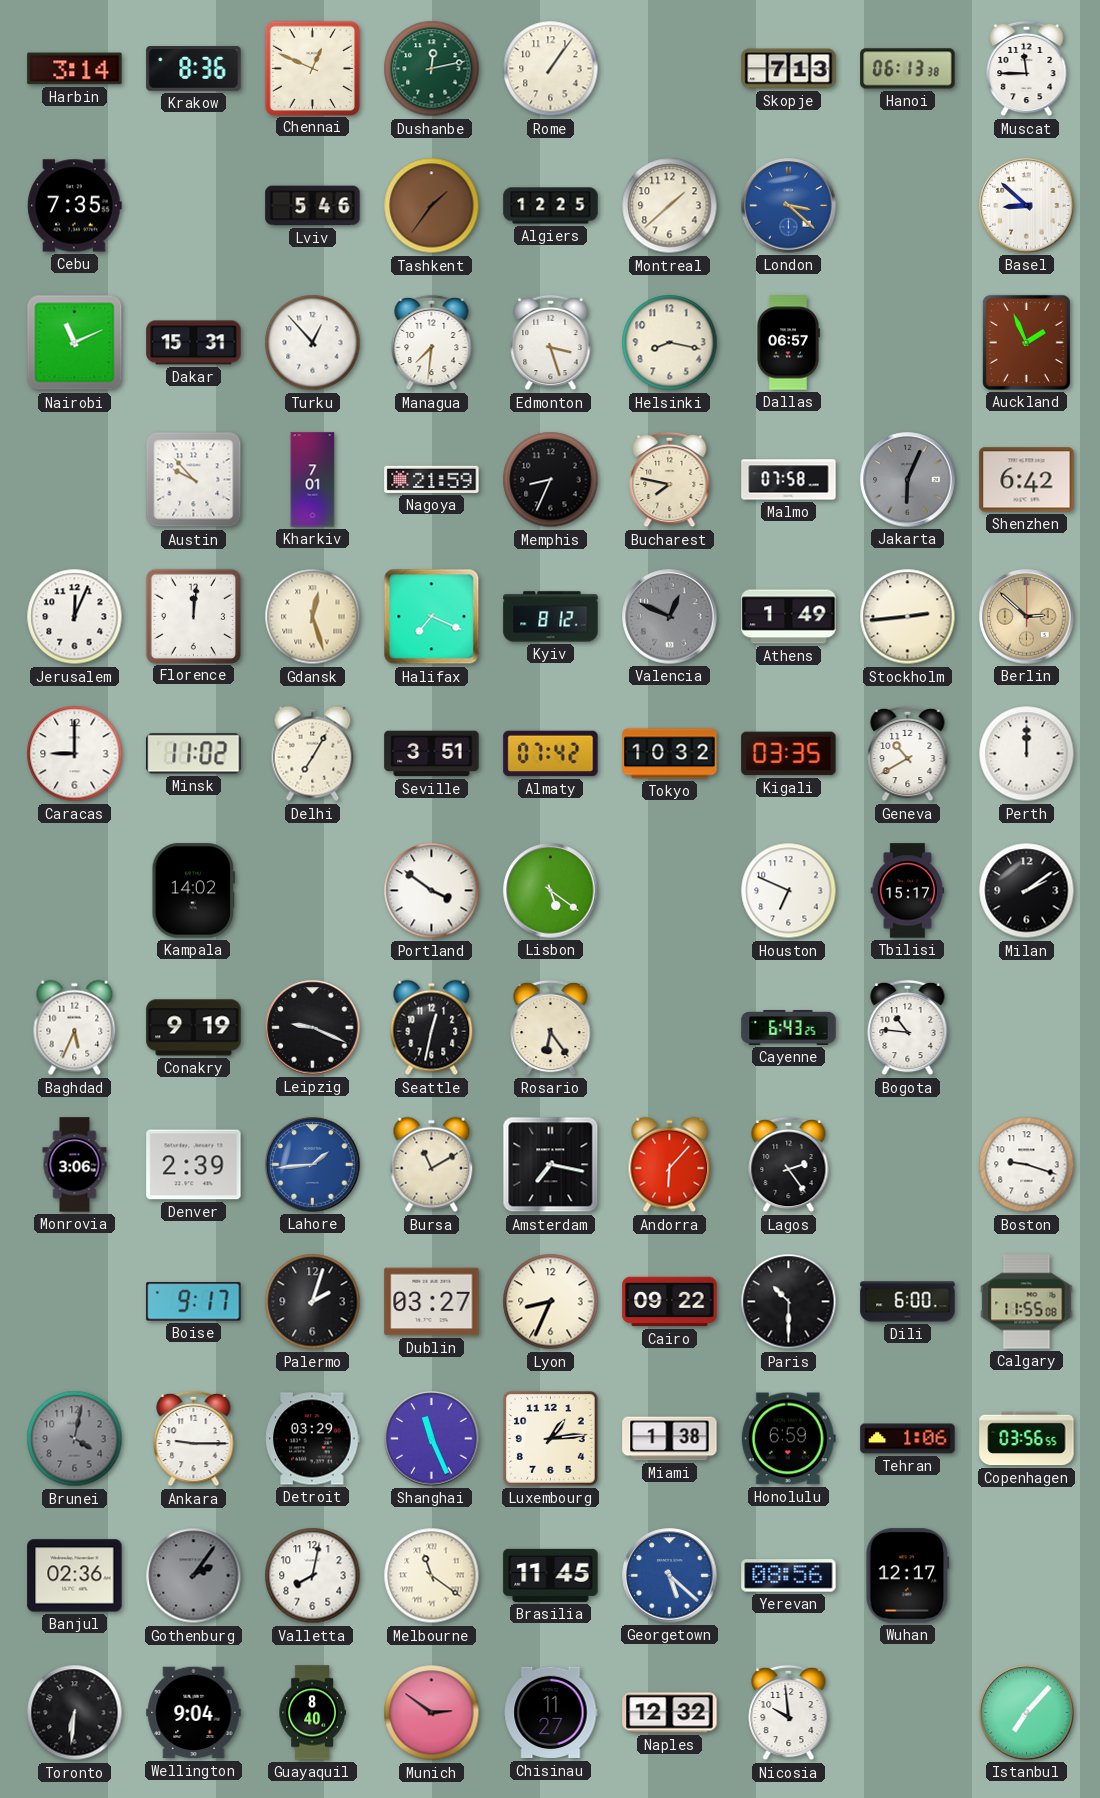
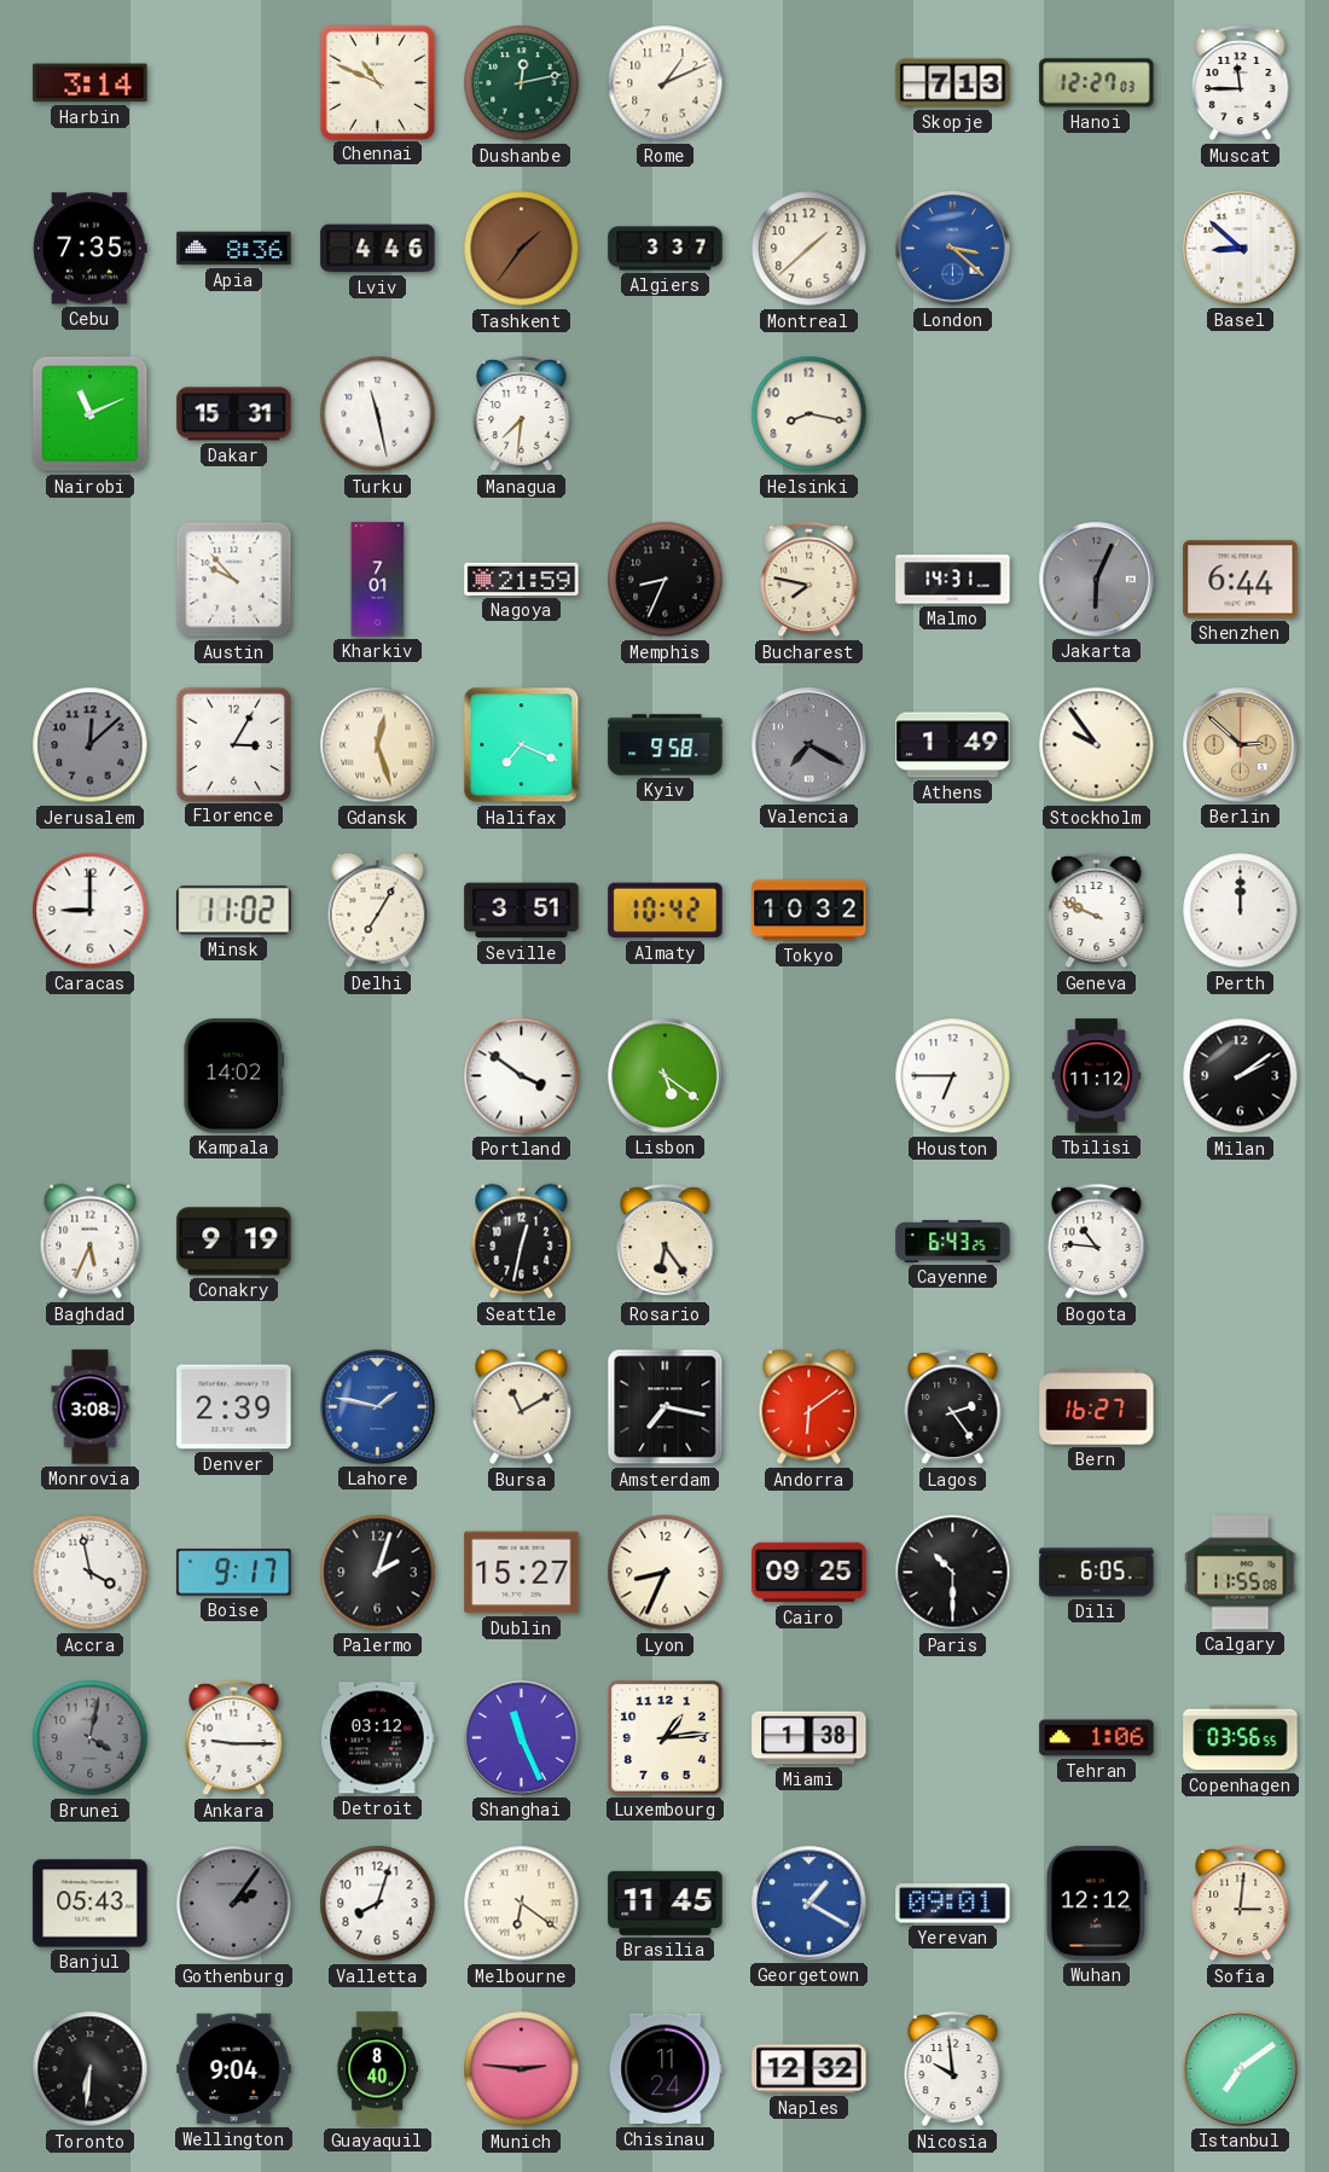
Krakow: 8:36 -> none
Chennai: 12:49 -> 10:49
Rome: 1:06 -> 1:11
Hanoi: 06:13 -> 12:27
Apia: none -> 8:36
Lviv: 5:46 -> 4:46
Algiers: 12:25 -> 3:37
Turku: 12:53 -> 11:28
Edmonton: 3:27 -> none
Dallas: 06:57 -> none
Auckland: 1:56 -> none
Malmo: 07:58 -> 14:31
Shenzhen: 6:42 -> 6:44
Jerusalem: 12:04 -> 12:08
Jerusalem dial: white -> grey
Florence: 12:01 -> 3:05
Kyiv: 8:12 -> 9:58
Valencia: 12:49 -> 7:20
Stockholm: 2:44 -> 9:54
Almaty: 07:42 -> 10:42
Kigali: 03:35 -> none
Geneva: 10:40 -> 9:49
Houston: 6:49 -> 6:45
Tbilisi: 15:17 -> 11:12
Leipzig: 9:19 -> none
Monrovia: 3:06 -> 3:08
Lahore: 1:44 -> 1:47
Andorra: 6:07 -> 6:09
Bern: none -> 16:27
Boston: 9:18 -> none
Accra: none -> 3:58
Dublin: 03:27 -> 15:27
Cairo: 09:22 -> 09:25
Dili: 6:00 -> 6:05
Detroit: 03:29 -> 03:12
Honolulu: 6:59 -> none
Banjul: 02:36 -> 05:43
Valletta: 8:02 -> 8:03
Melbourne: 11:21 -> 6:21
Georgetown: 5:22 -> 1:20
Yerevan: 08:56 -> 09:01
Wuhan: 12:17 -> 12:12
Sofia: none -> 3:01
Munich: 2:51 -> 2:46
Chisinau: 11:27 -> 11:24
Istanbul: 7:07 -> 7:09
